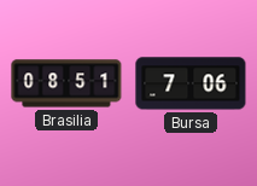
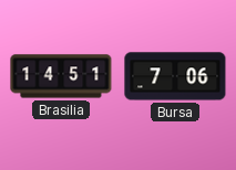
Brasilia: 08:51 -> 14:51
